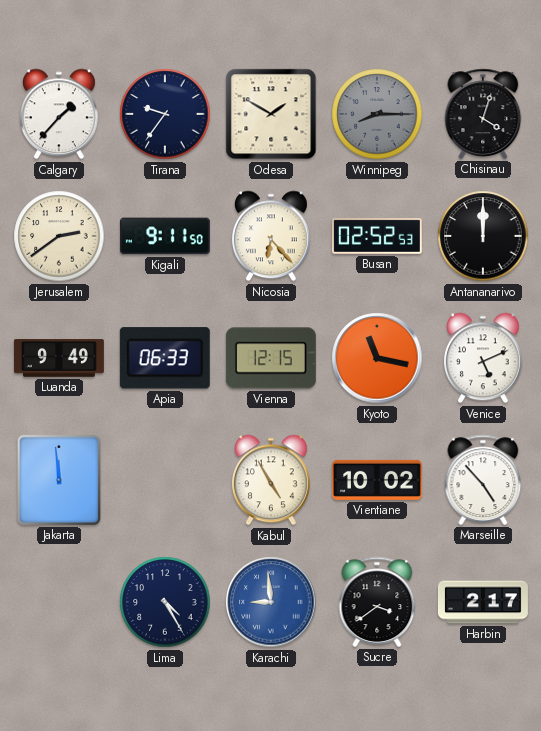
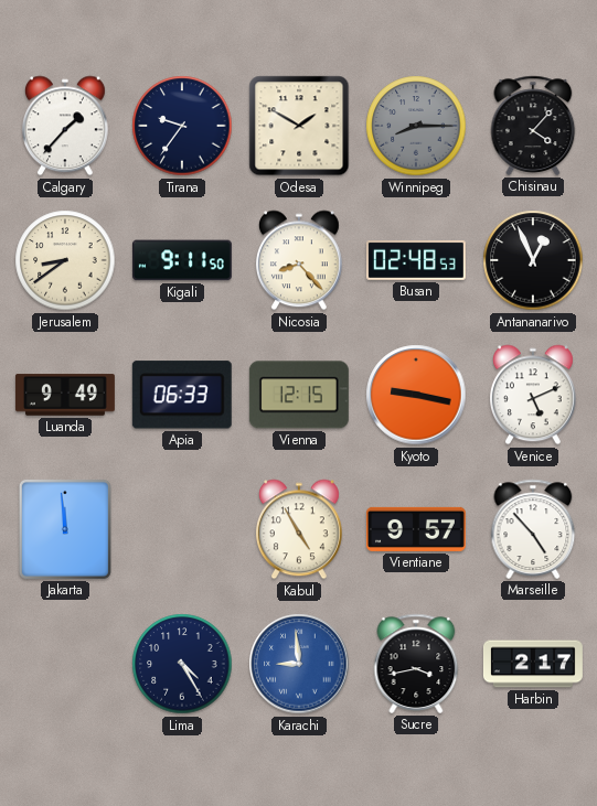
Chisinau: 4:03 -> 4:07
Jerusalem: 2:39 -> 8:39
Nicosia: 6:23 -> 8:23
Busan: 02:52 -> 02:48
Antananarivo: 12:00 -> 12:56
Kyoto: 11:17 -> 9:17
Vientiane: 10:02 -> 9:57
Sucre: 3:39 -> 3:43
